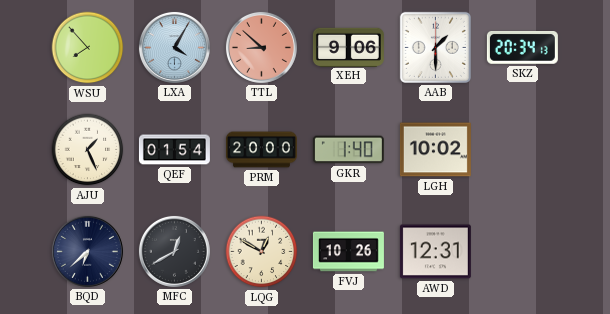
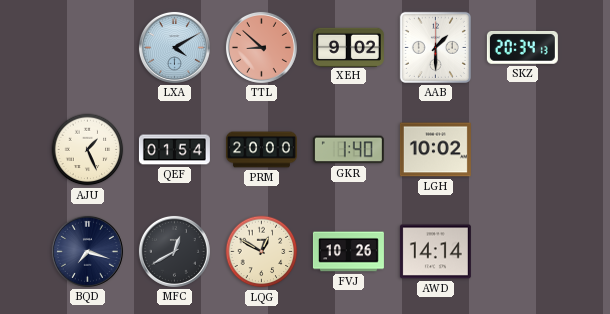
WSU: 7:53 -> none
LXA: 4:05 -> 4:10
XEH: 9:06 -> 9:02
BQD: 6:38 -> 7:18
AWD: 12:31 -> 14:14
